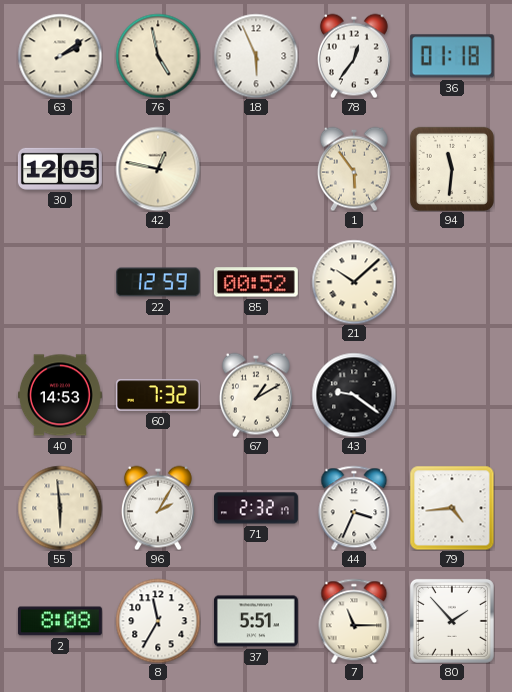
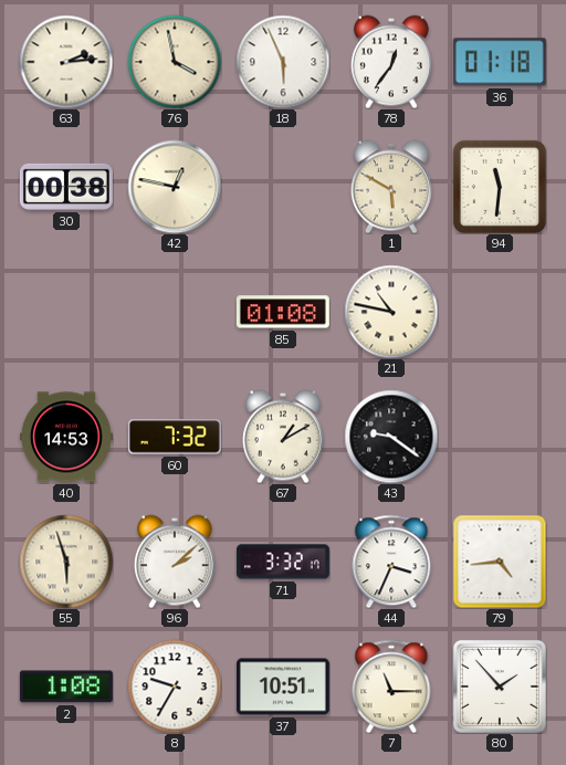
63: 2:09 -> 2:14
76: 4:58 -> 3:58
30: 12:05 -> 00:38
1: 5:54 -> 5:50
22: 12:59 -> none
85: 00:52 -> 01:08
21: 10:08 -> 10:47
55: 5:59 -> 5:57
96: 2:05 -> 2:08
71: 2:32 -> 3:32
2: 8:08 -> 1:08
8: 11:35 -> 9:35
37: 5:51 -> 10:51
